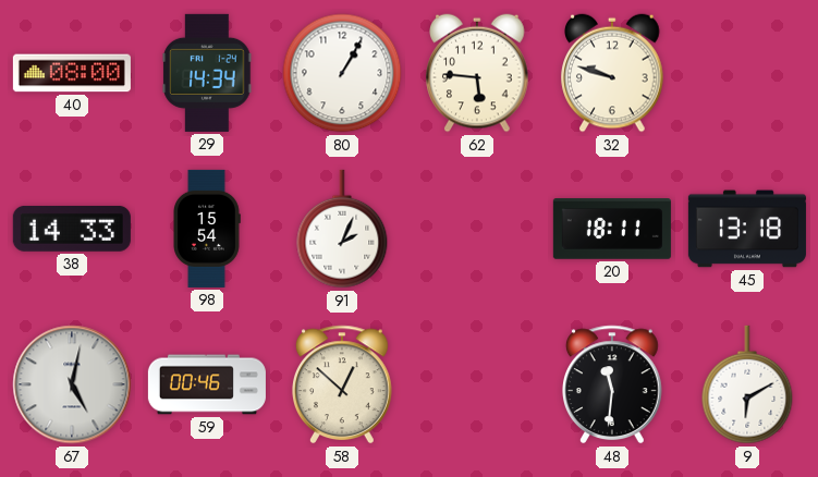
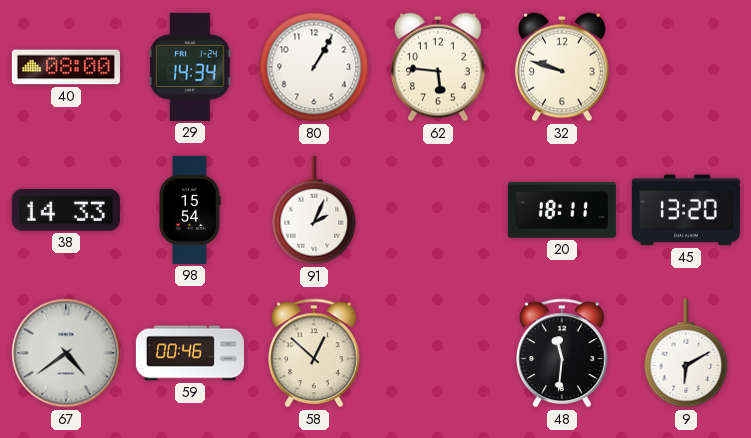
45: 13:18 -> 13:20
67: 5:02 -> 4:39
